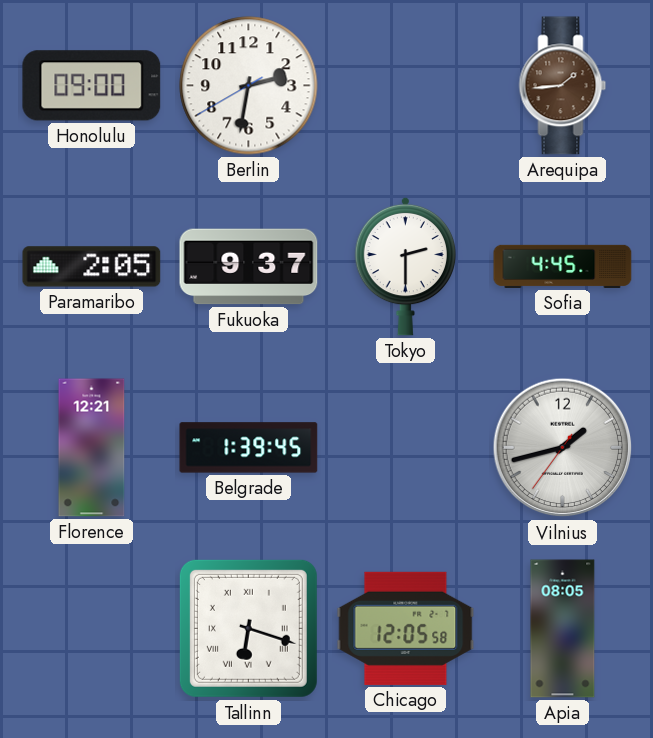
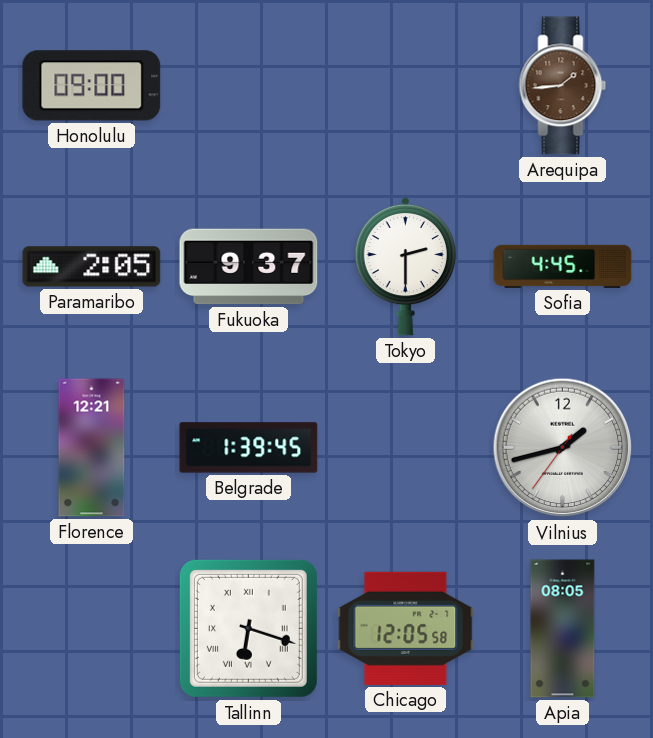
Berlin: 2:31 -> none
